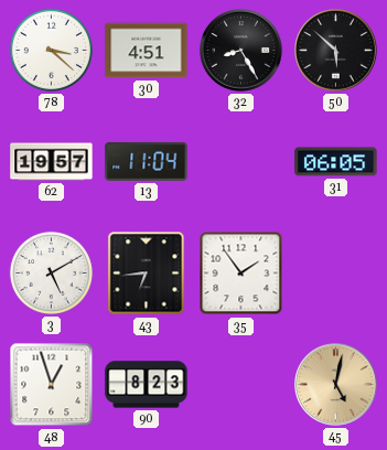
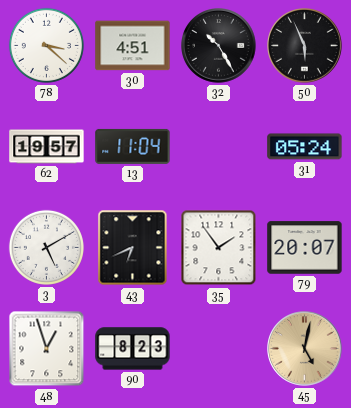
32: 8:25 -> 10:25
50: 5:52 -> 5:56
31: 06:05 -> 05:24
43: 6:44 -> 6:41
79: none -> 20:07
